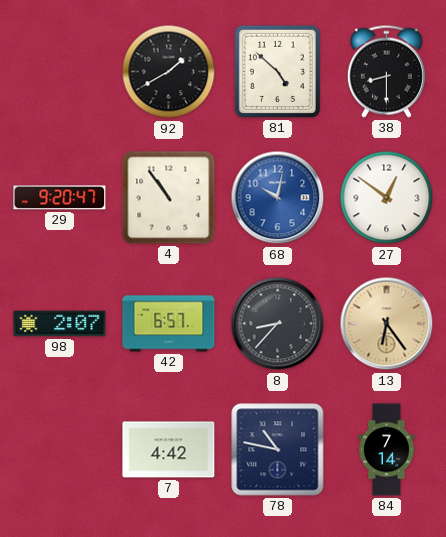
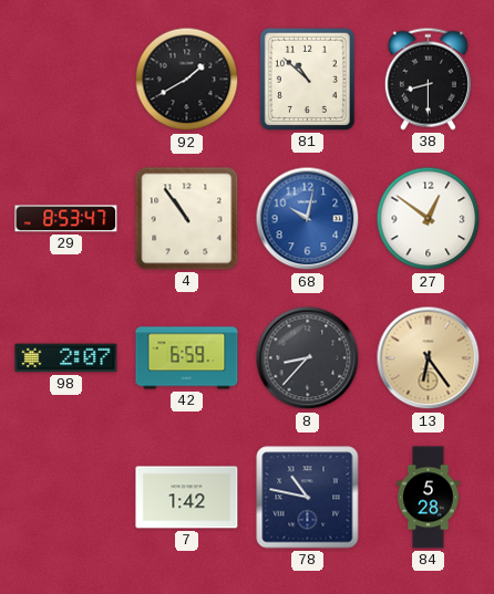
81: 4:52 -> 10:52
29: 9:20 -> 8:53
42: 6:57 -> 6:59
7: 4:42 -> 1:42
84: 7:14 -> 5:28
